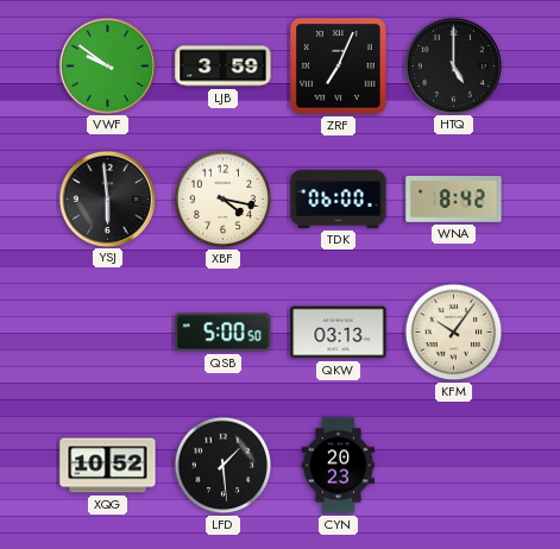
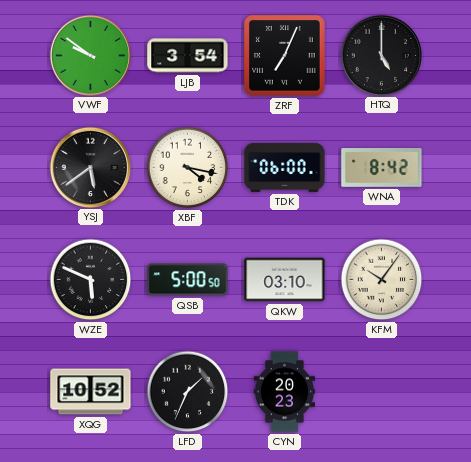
LJB: 3:59 -> 3:54
YSJ: 5:59 -> 5:39
WZE: none -> 5:49
QKW: 03:13 -> 03:10
LFD: 1:29 -> 1:34
